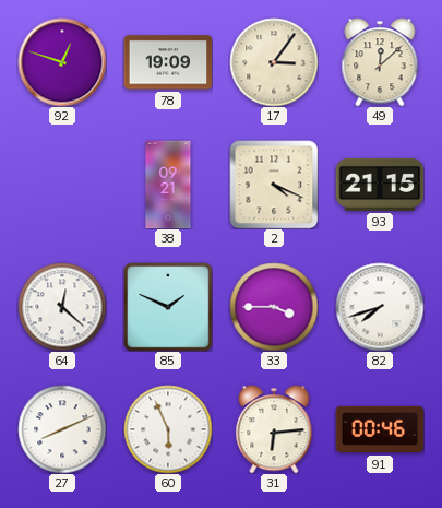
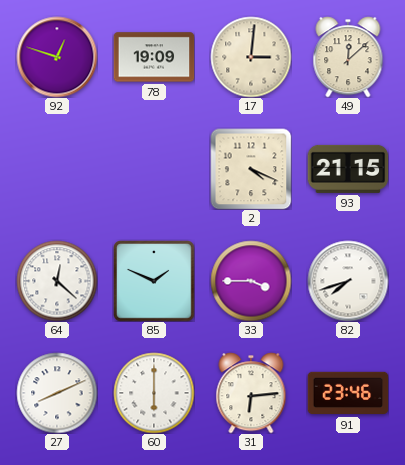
17: 3:06 -> 3:01
38: 09:21 -> none
60: 5:56 -> 6:00
91: 00:46 -> 23:46
